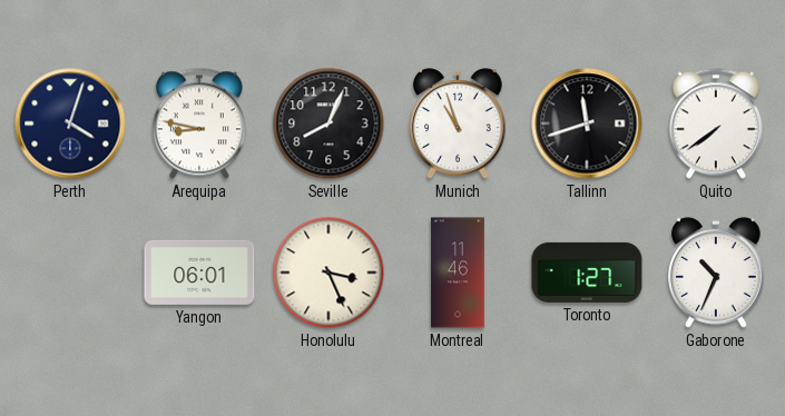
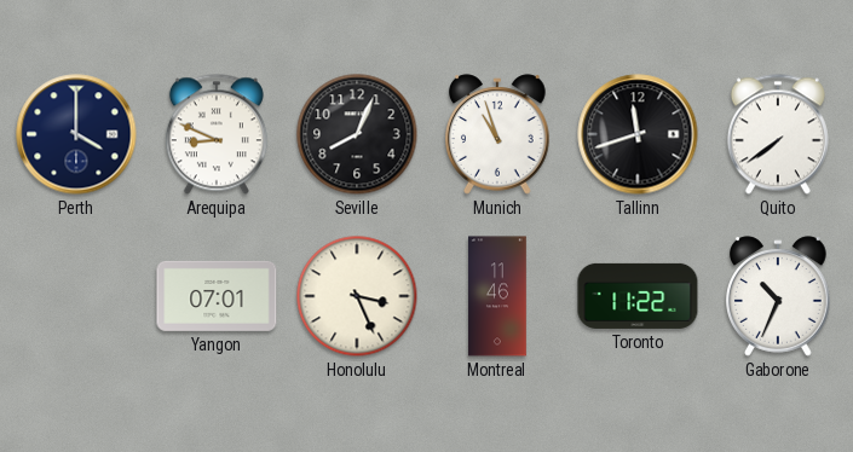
Perth: 4:03 -> 4:00
Arequipa: 8:47 -> 8:49
Yangon: 06:01 -> 07:01
Toronto: 1:27 -> 11:22
